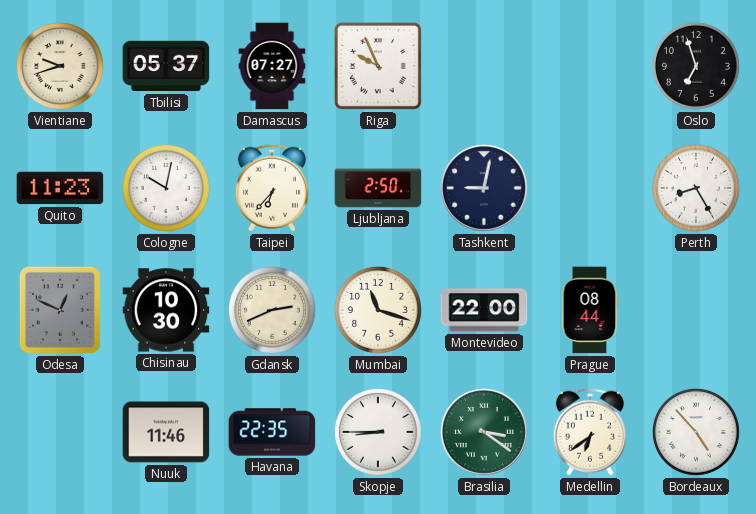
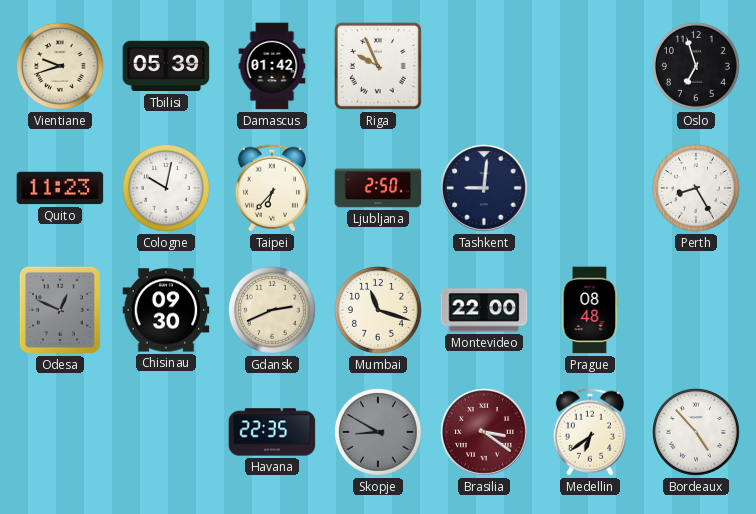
Tbilisi: 05:37 -> 05:39
Damascus: 07:27 -> 01:42
Tashkent: 9:02 -> 9:01
Chisinau: 10:30 -> 09:30
Prague: 08:44 -> 08:48
Nuuk: 11:46 -> none
Skopje: 8:45 -> 8:50
Skopje dial: white -> grey
Brasilia dial: green -> burgundy
